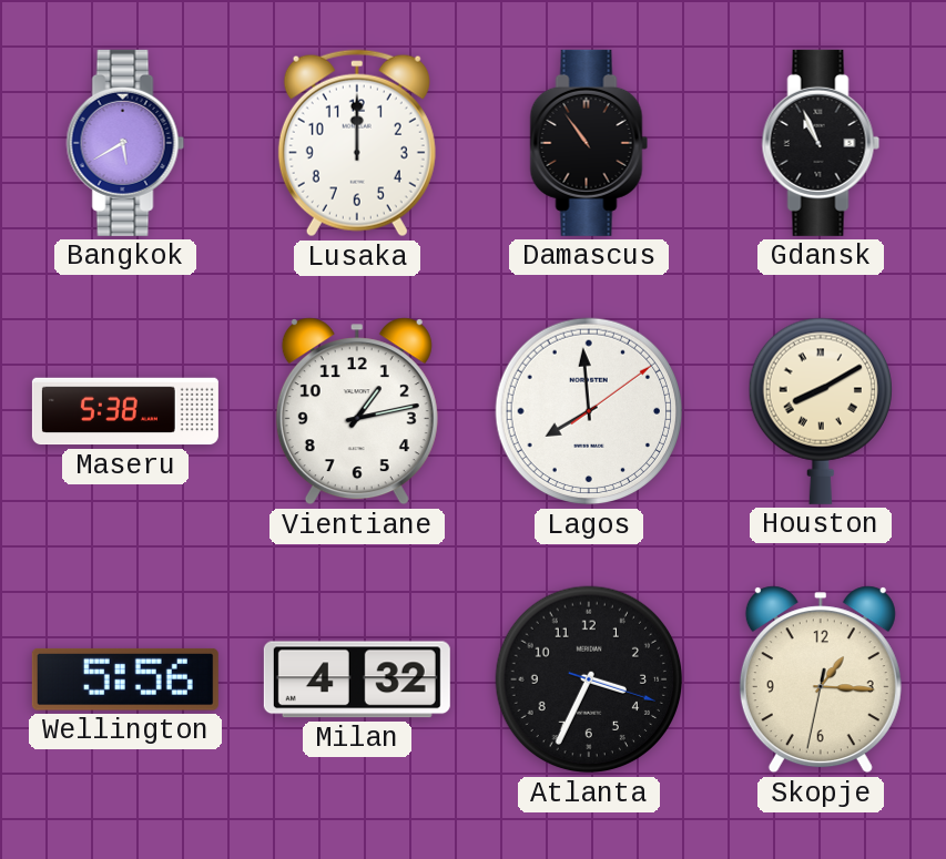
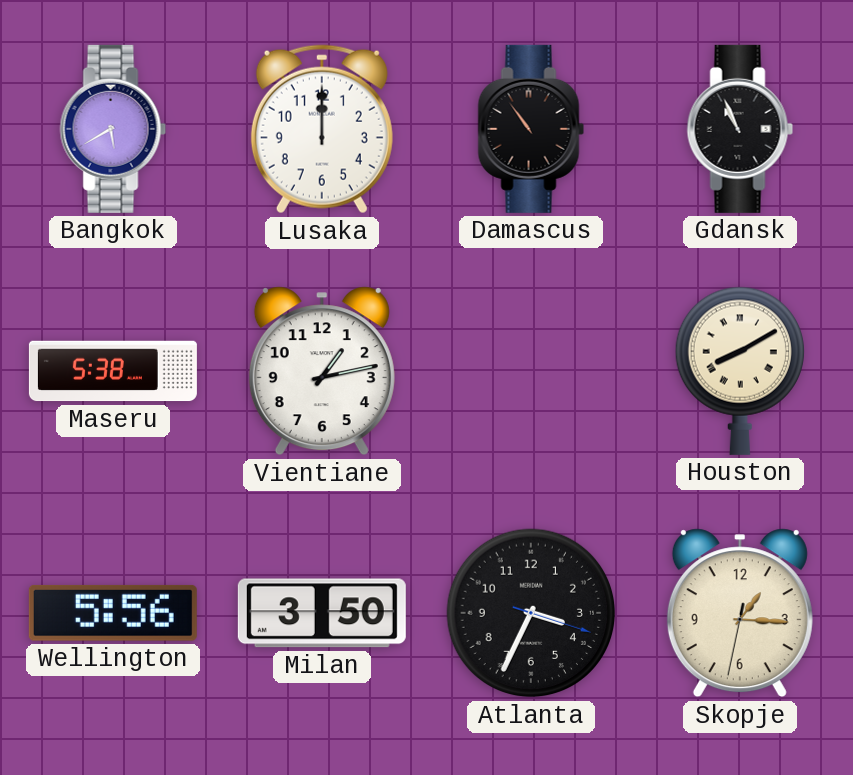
Lagos: 7:59 -> none
Milan: 4:32 -> 3:50
